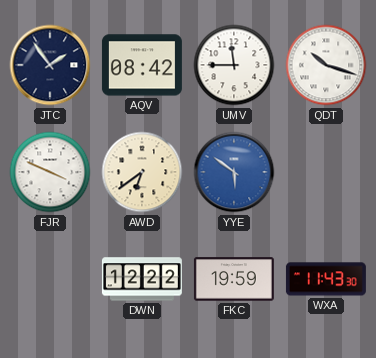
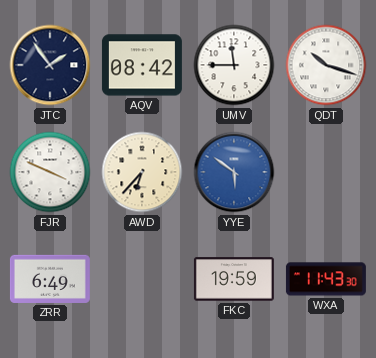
AWD: 6:39 -> 6:37
ZRR: none -> 6:49
DWN: 12:22 -> none
